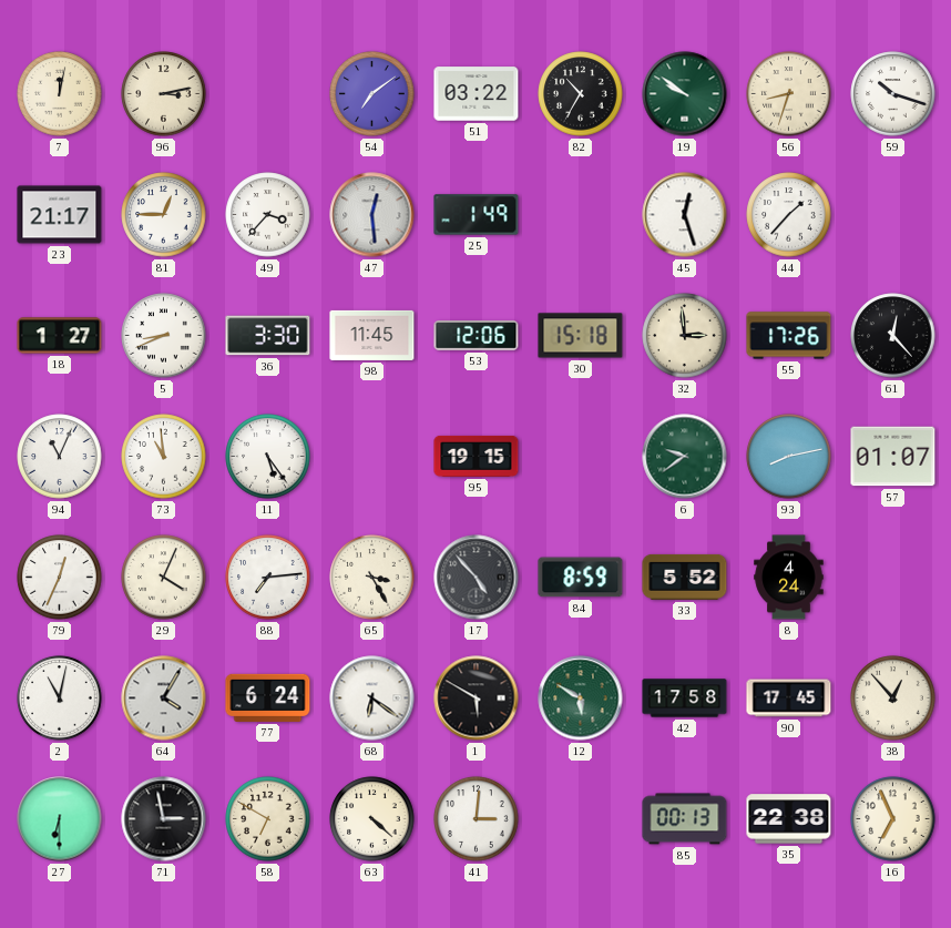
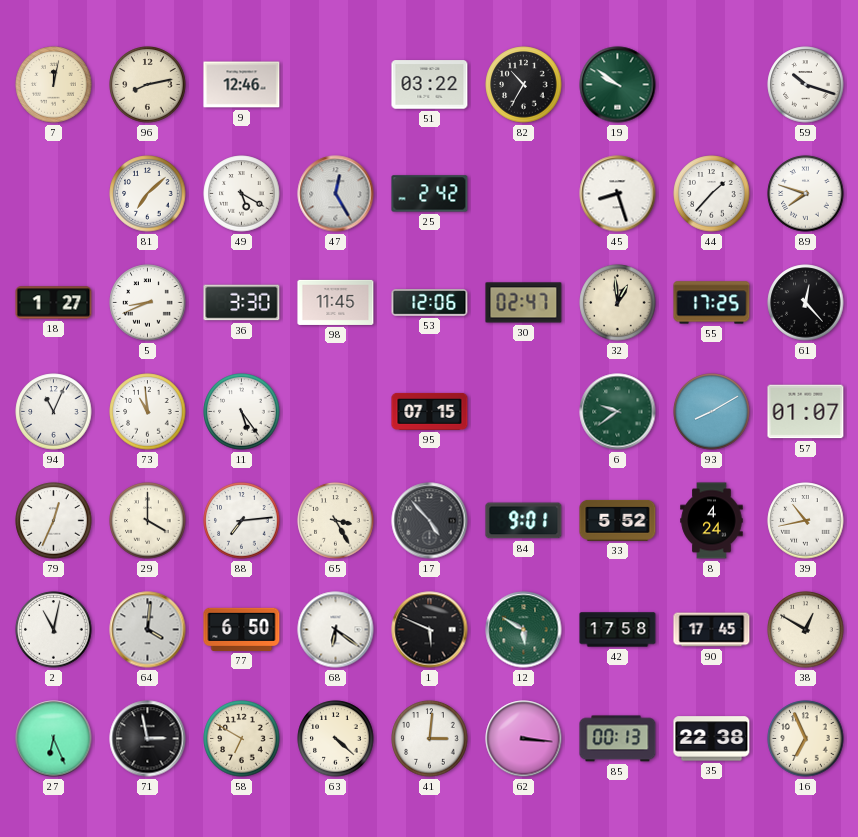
96: 3:13 -> 8:13
9: none -> 12:46
54: 7:09 -> none
56: 8:33 -> none
23: 21:17 -> none
81: 12:45 -> 7:08
49: 3:37 -> 5:20
47: 12:29 -> 12:25
25: 1:49 -> 2:42
45: 12:27 -> 8:27
89: none -> 7:48
30: 15:18 -> 02:47
32: 2:59 -> 12:59
55: 17:26 -> 17:25
95: 19:15 -> 07:15
93: 8:13 -> 8:10
29: 4:04 -> 4:00
84: 8:59 -> 9:01
39: none -> 10:43
64: 4:05 -> 4:01
77: 6:24 -> 6:50
1: 5:50 -> 5:49
38: 12:53 -> 12:50
27: 6:30 -> 6:26
62: none -> 3:16
